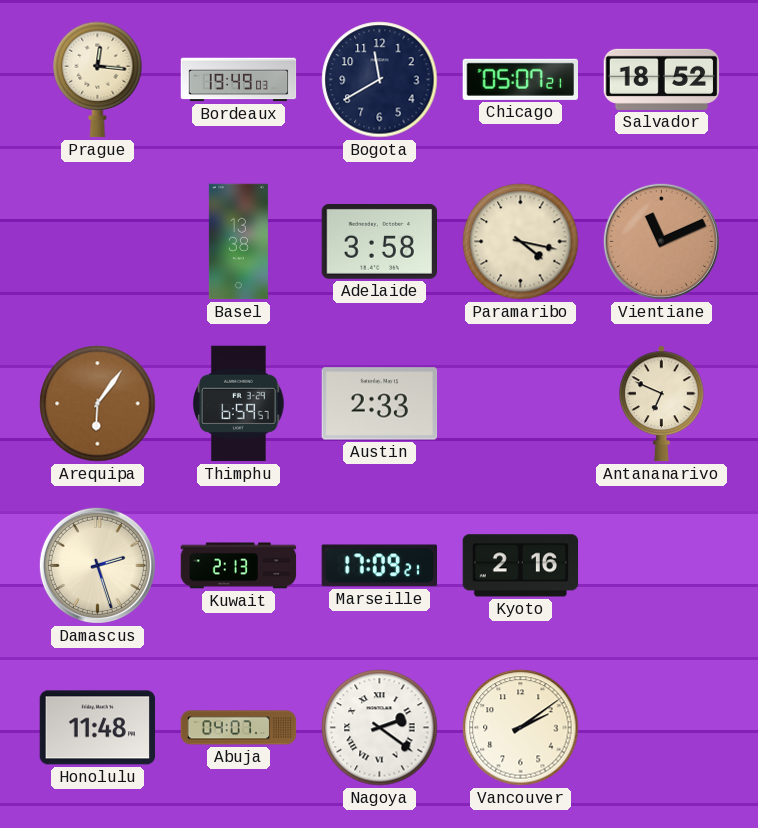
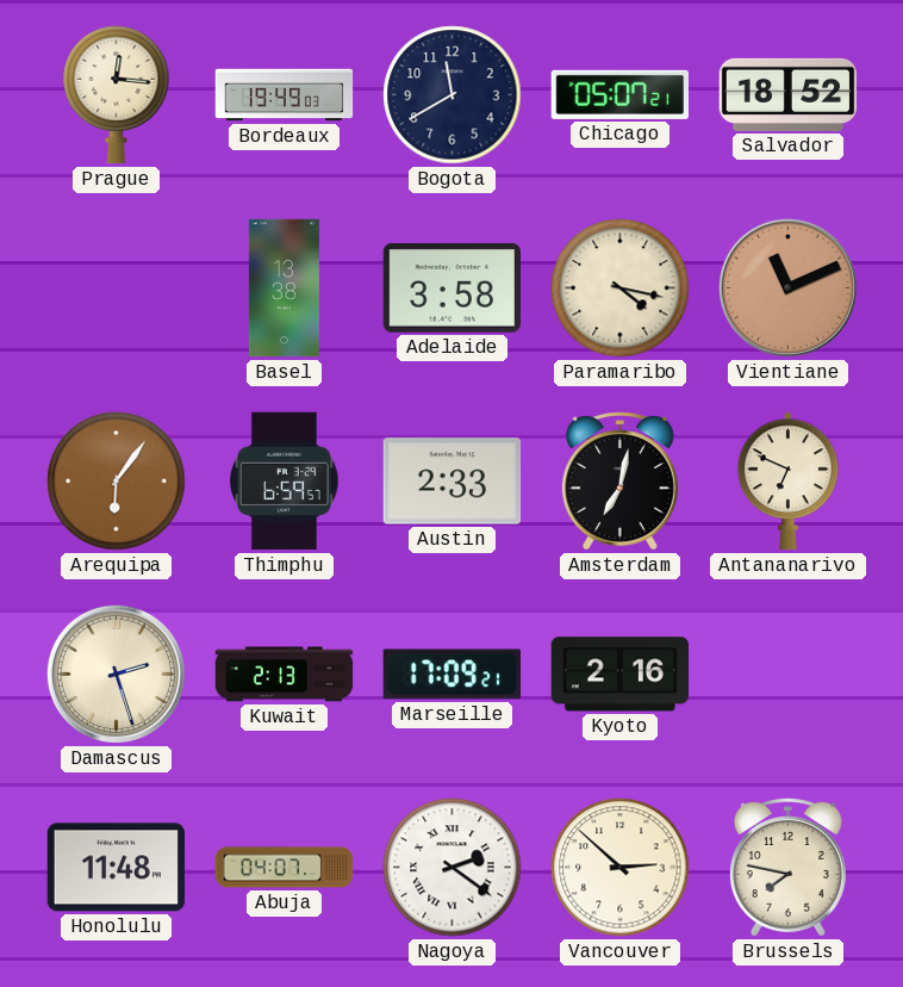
Amsterdam: none -> 7:02
Vancouver: 2:09 -> 2:52
Brussels: none -> 7:47
